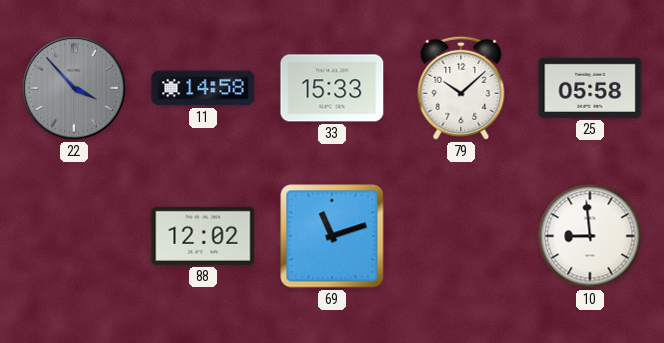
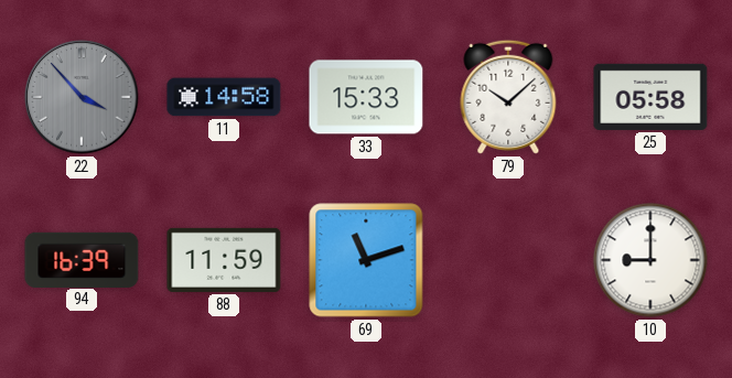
94: none -> 16:39
88: 12:02 -> 11:59
10: 8:59 -> 9:00
